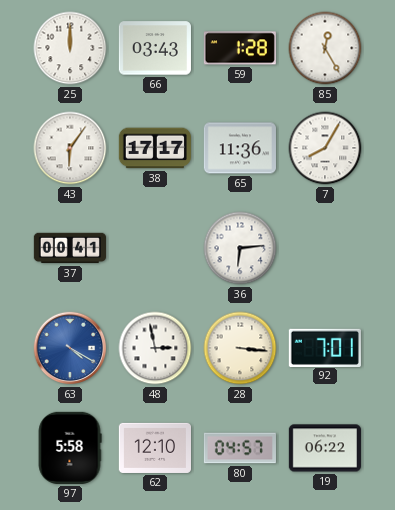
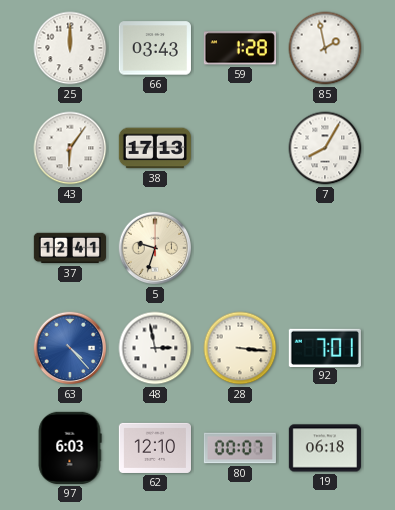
85: 12:25 -> 1:58
38: 17:17 -> 17:13
65: 11:36 -> none
37: 00:41 -> 12:41
5: none -> 9:33
36: 6:14 -> none
63: 4:20 -> 4:23
97: 5:58 -> 6:03
80: 04:57 -> 00:07
19: 06:22 -> 06:18
